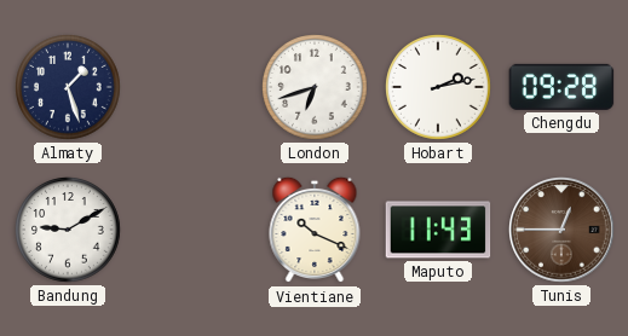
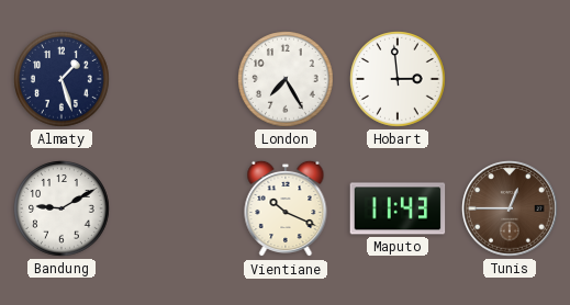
London: 6:42 -> 7:25
Hobart: 2:13 -> 2:59
Chengdu: 09:28 -> none
